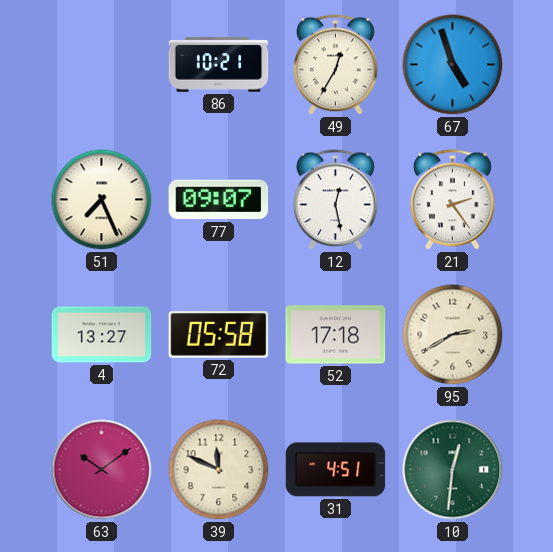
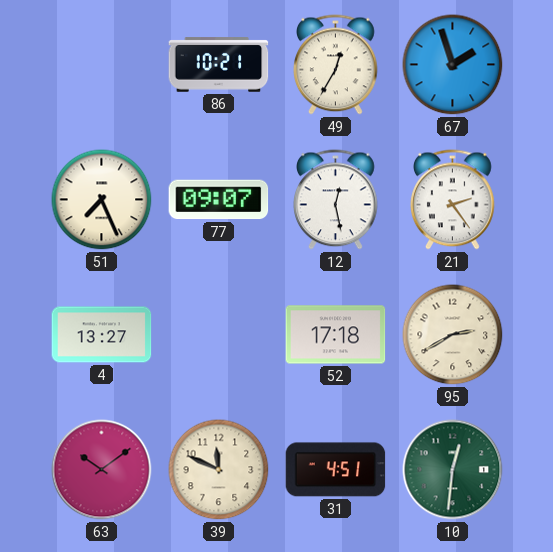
67: 4:57 -> 1:57
72: 05:58 -> none
